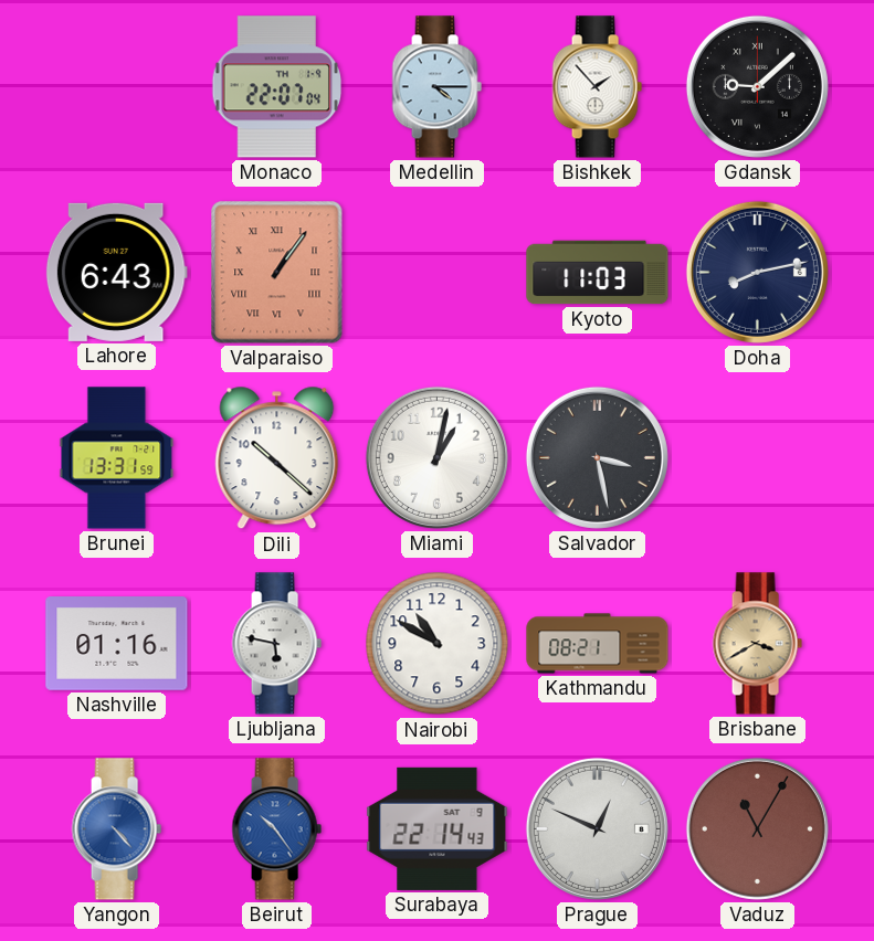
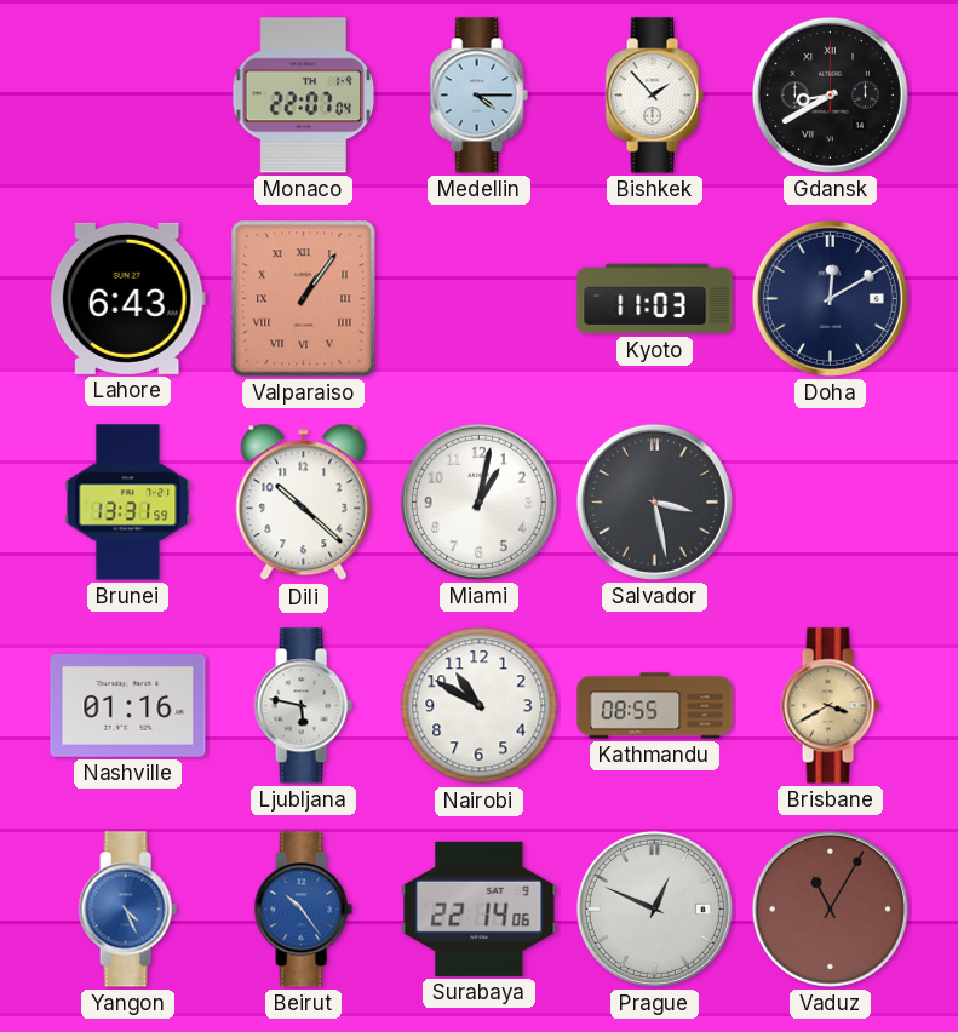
Gdansk: 9:08 -> 8:40
Doha: 8:13 -> 12:10
Kathmandu: 08:21 -> 08:55
Yangon: 4:23 -> 4:26
Surabaya: 22:14:43 -> 22:14:06
